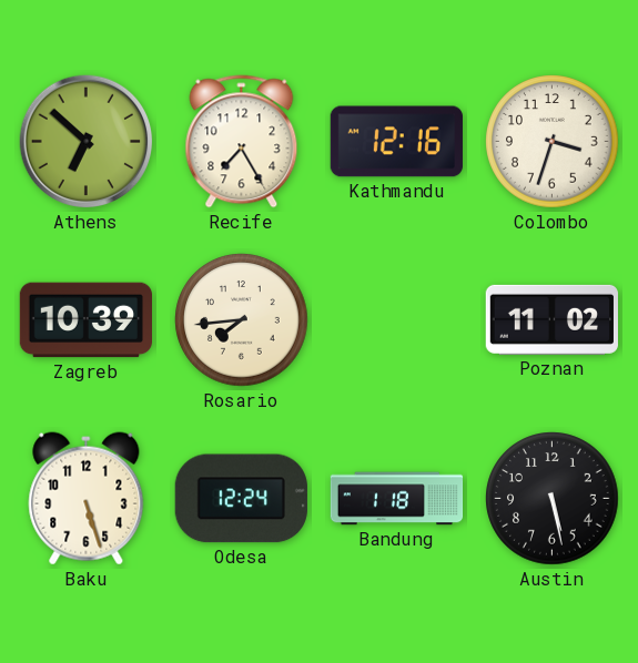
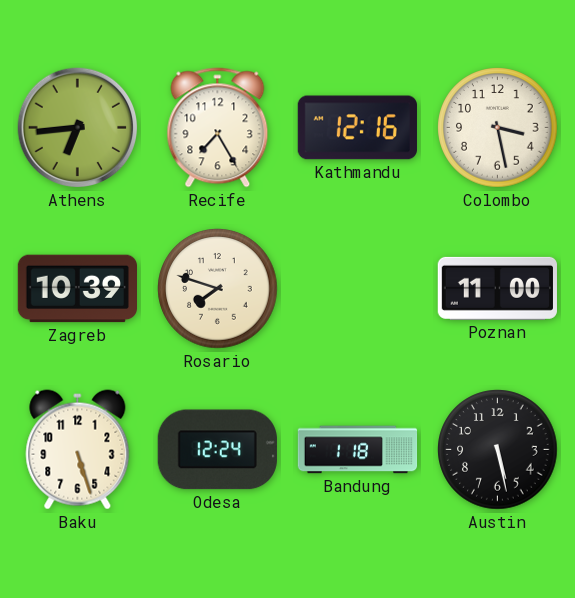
Athens: 6:52 -> 6:44
Colombo: 3:33 -> 3:28
Rosario: 7:44 -> 7:48
Poznan: 11:02 -> 11:00
